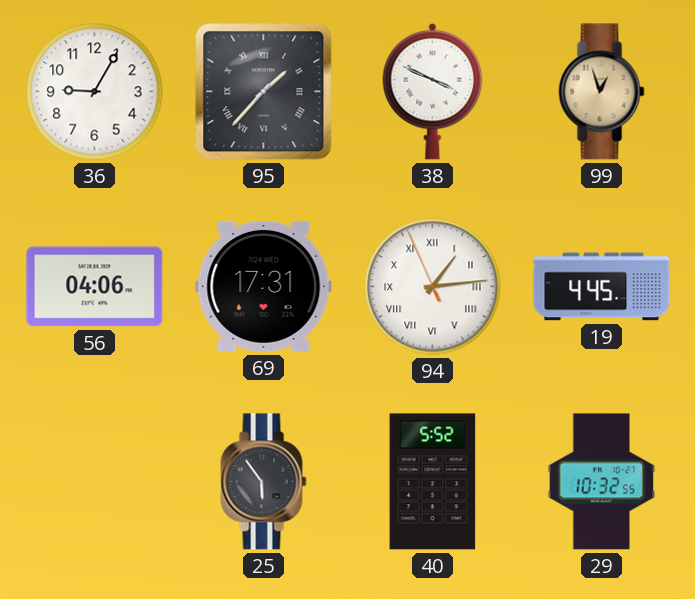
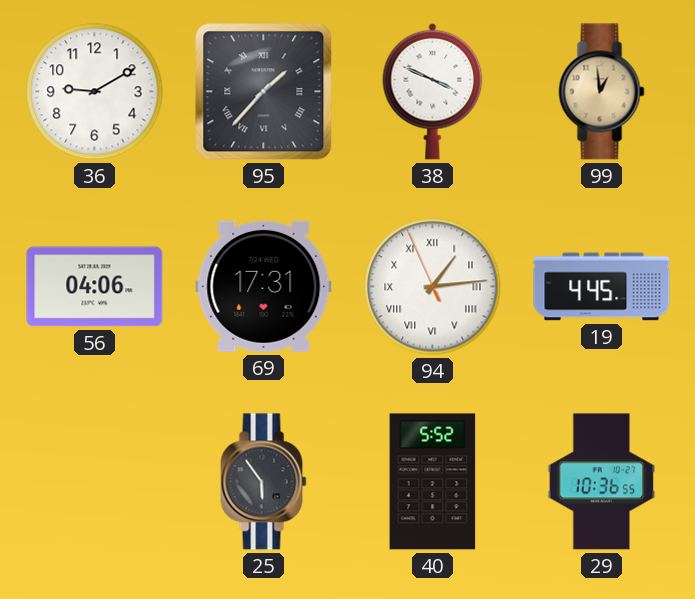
36: 9:05 -> 9:10
99: 12:57 -> 12:59
29: 10:32 -> 10:36
